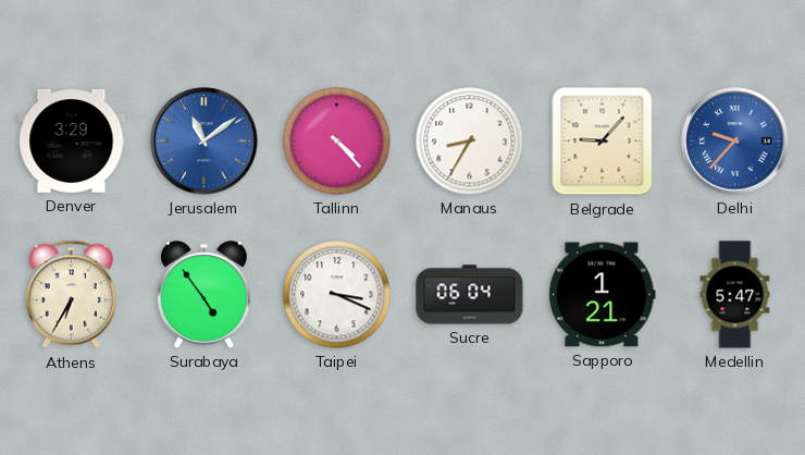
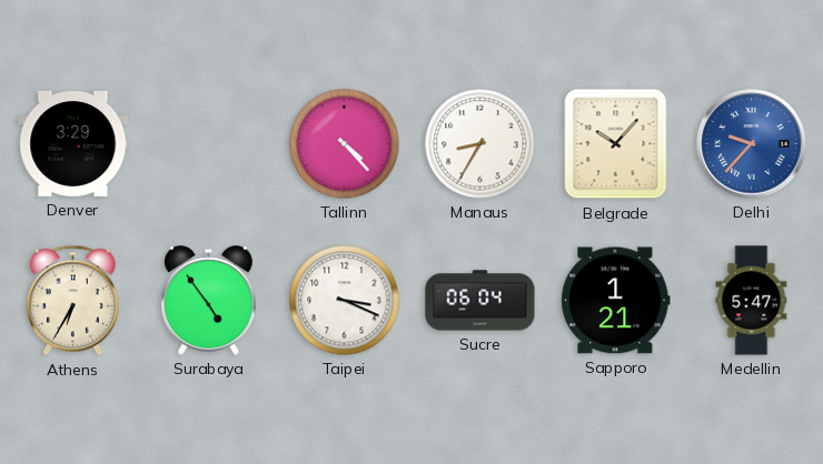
Jerusalem: 11:09 -> none
Belgrade: 9:07 -> 10:07
